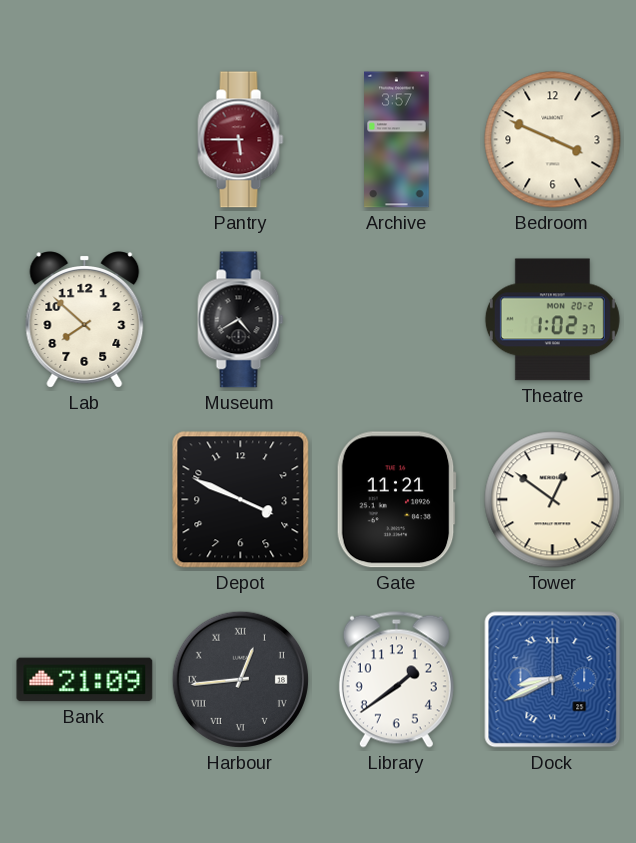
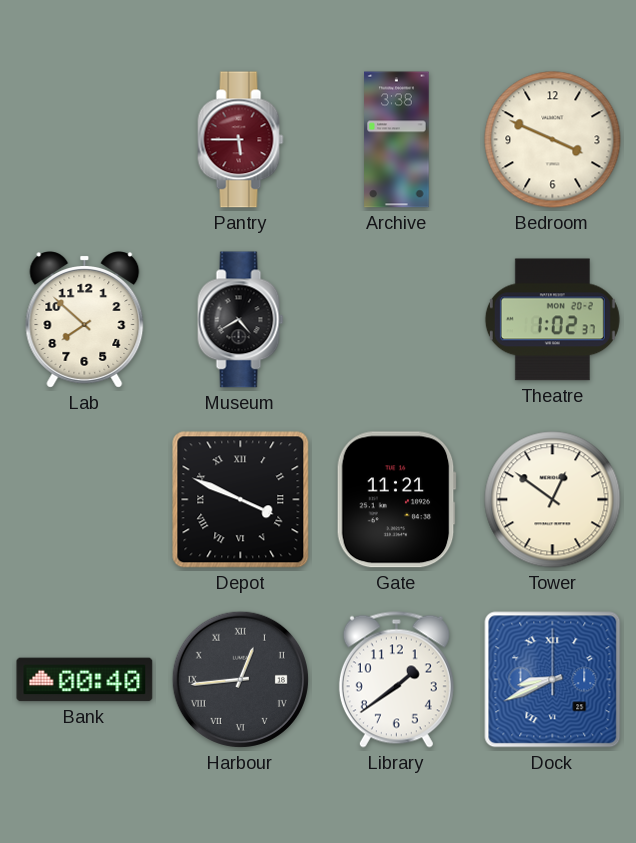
Archive: 3:57 -> 3:38
Depot numerals: Arabic -> Roman
Bank: 21:09 -> 00:40
